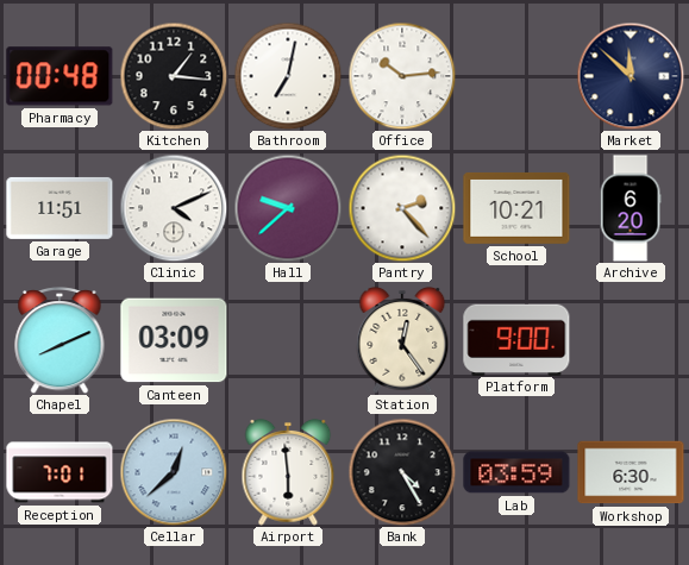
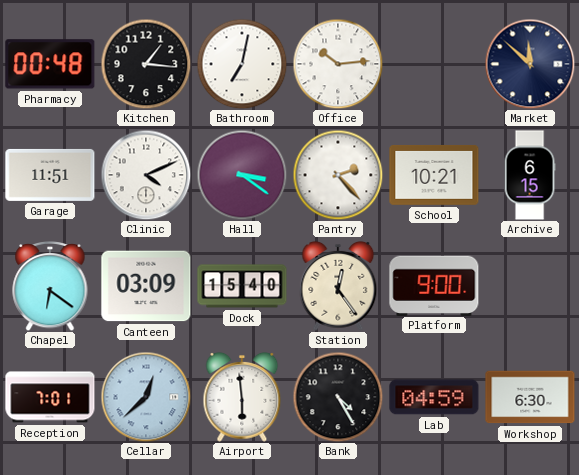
Hall: 9:38 -> 3:21
Archive: 6:20 -> 6:15
Chapel: 8:11 -> 6:21
Dock: none -> 15:40
Lab: 03:59 -> 04:59
